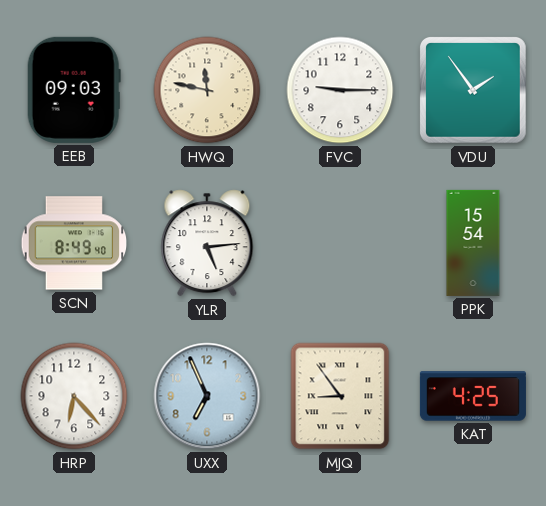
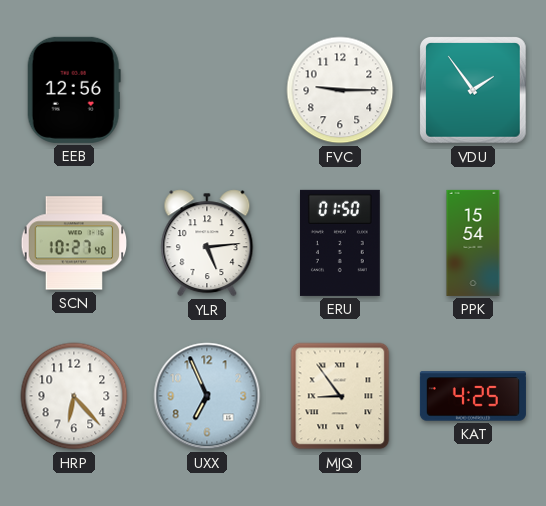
EEB: 09:03 -> 12:56
HWQ: 11:47 -> none
SCN: 8:49 -> 10:27
ERU: none -> 01:50
